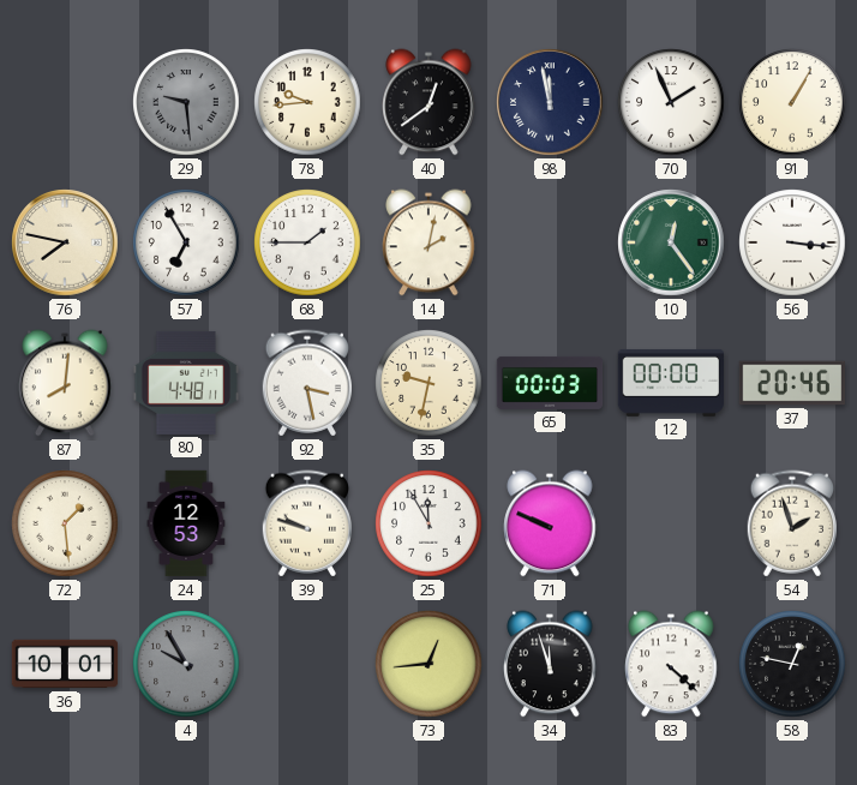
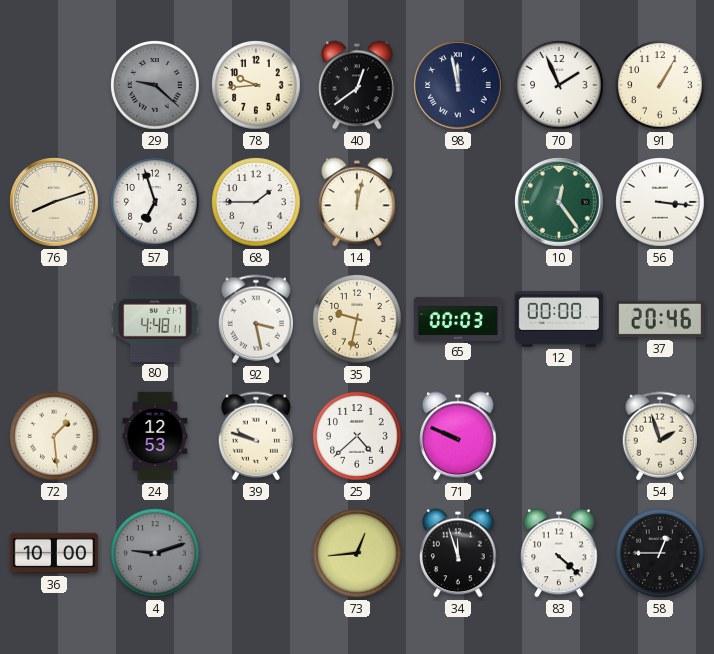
29: 9:29 -> 9:22
76: 7:47 -> 8:12
57: 6:55 -> 6:57
14: 2:02 -> 12:02
87: 8:01 -> none
25: 11:55 -> 4:38
36: 10:01 -> 10:00
4: 9:55 -> 9:12
58: 12:47 -> 12:45
